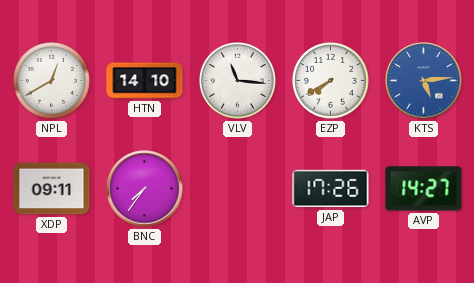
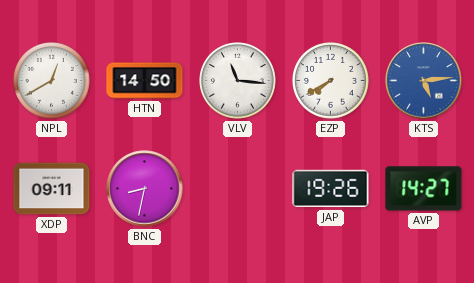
HTN: 14:10 -> 14:50
BNC: 7:36 -> 8:32
JAP: 17:26 -> 19:26
